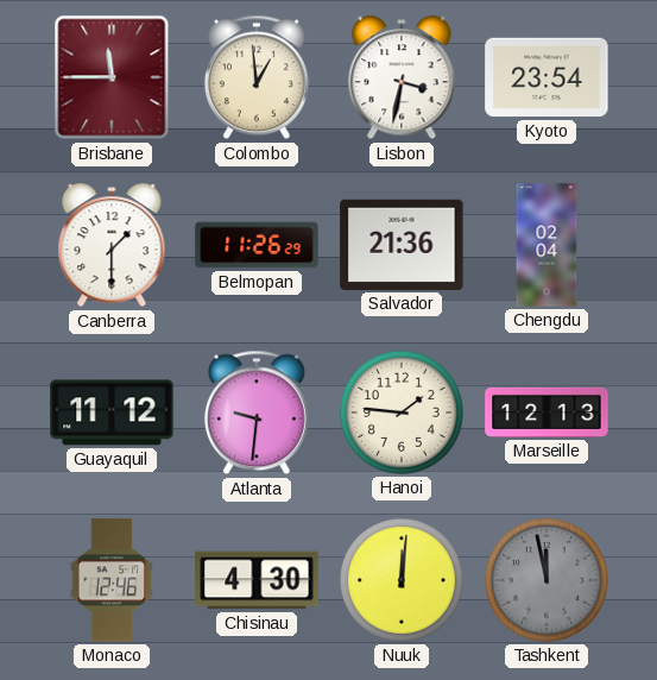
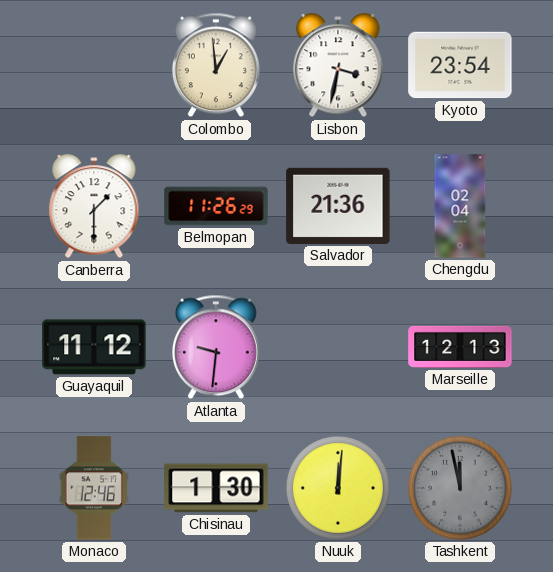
Brisbane: 11:45 -> none
Hanoi: 1:46 -> none
Chisinau: 4:30 -> 1:30
